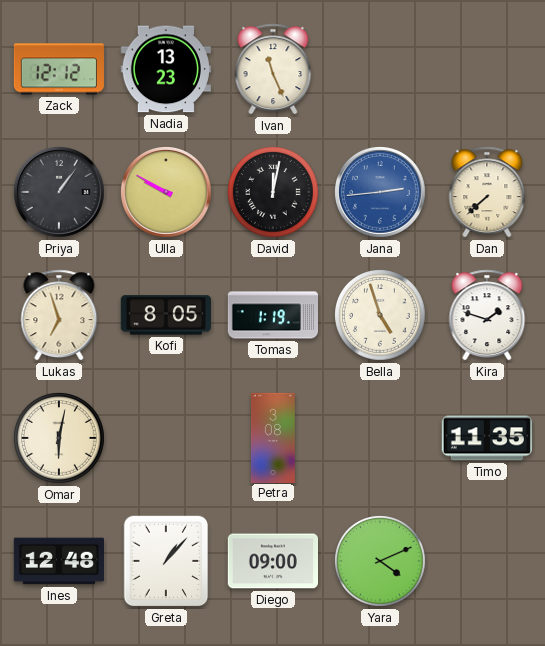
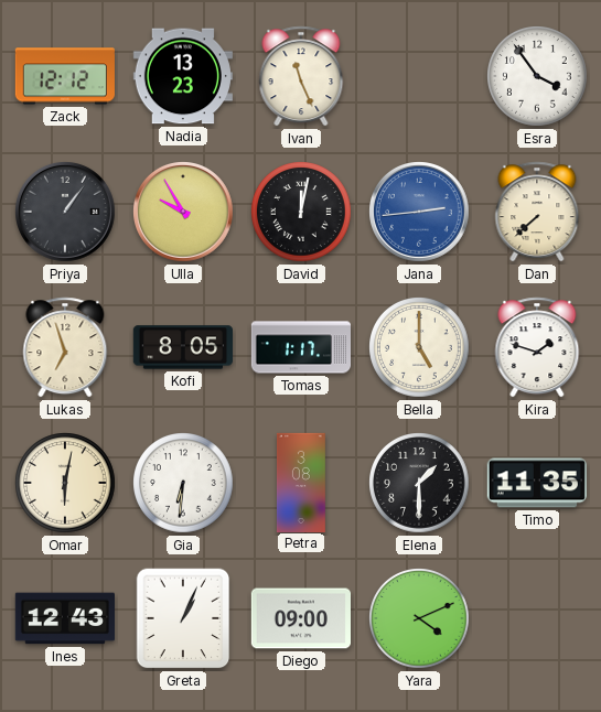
Esra: none -> 3:54
Ulla: 9:50 -> 9:55
Tomas: 1:19 -> 1:17
Bella: 4:57 -> 5:00
Gia: none -> 6:31
Elena: none -> 1:30
Ines: 12:48 -> 12:43
Greta: 1:07 -> 1:04
